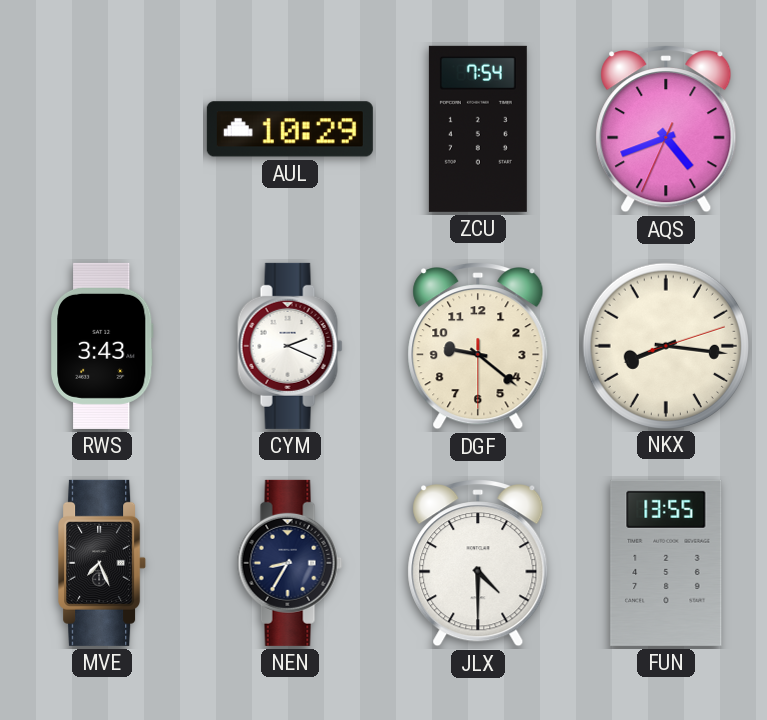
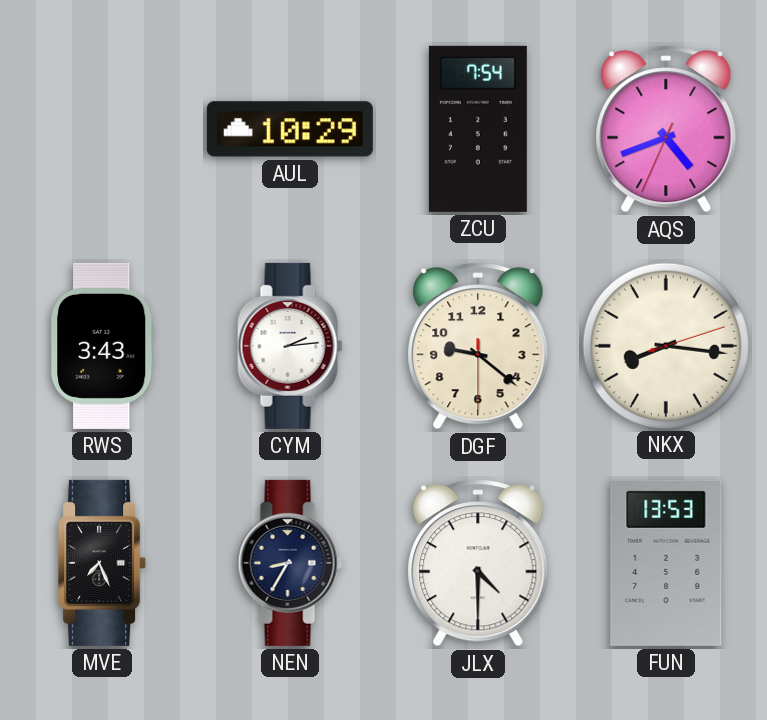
CYM: 2:19 -> 2:14
FUN: 13:55 -> 13:53
